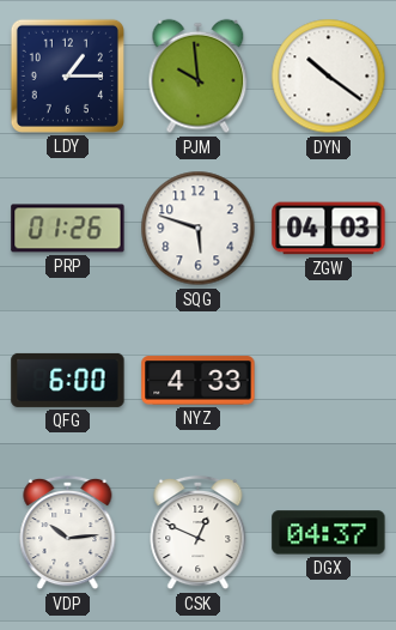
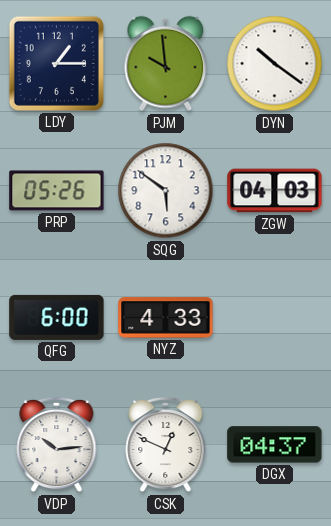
PRP: 01:26 -> 05:26
SQG: 5:48 -> 5:51
